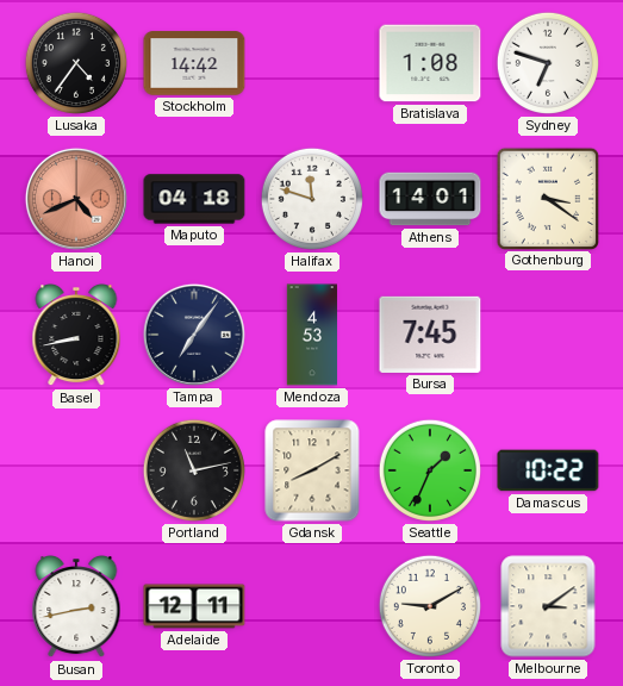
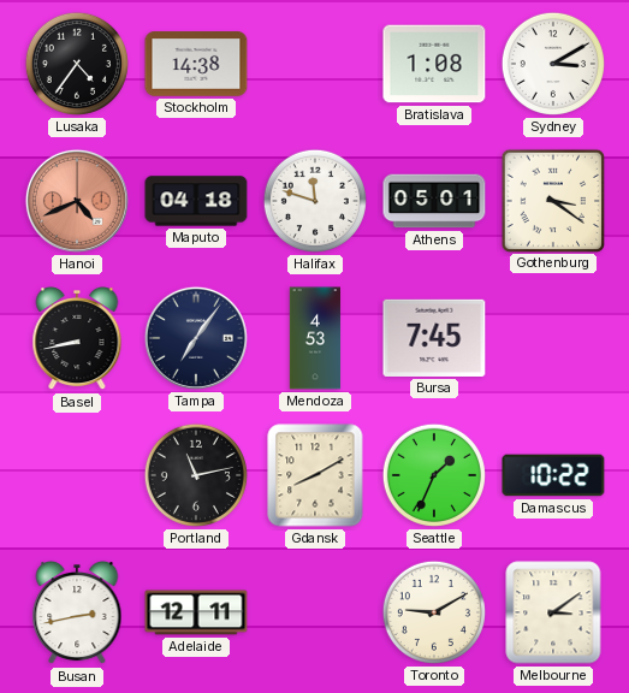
Stockholm: 14:42 -> 14:38
Sydney: 6:48 -> 3:10
Athens: 14:01 -> 05:01
